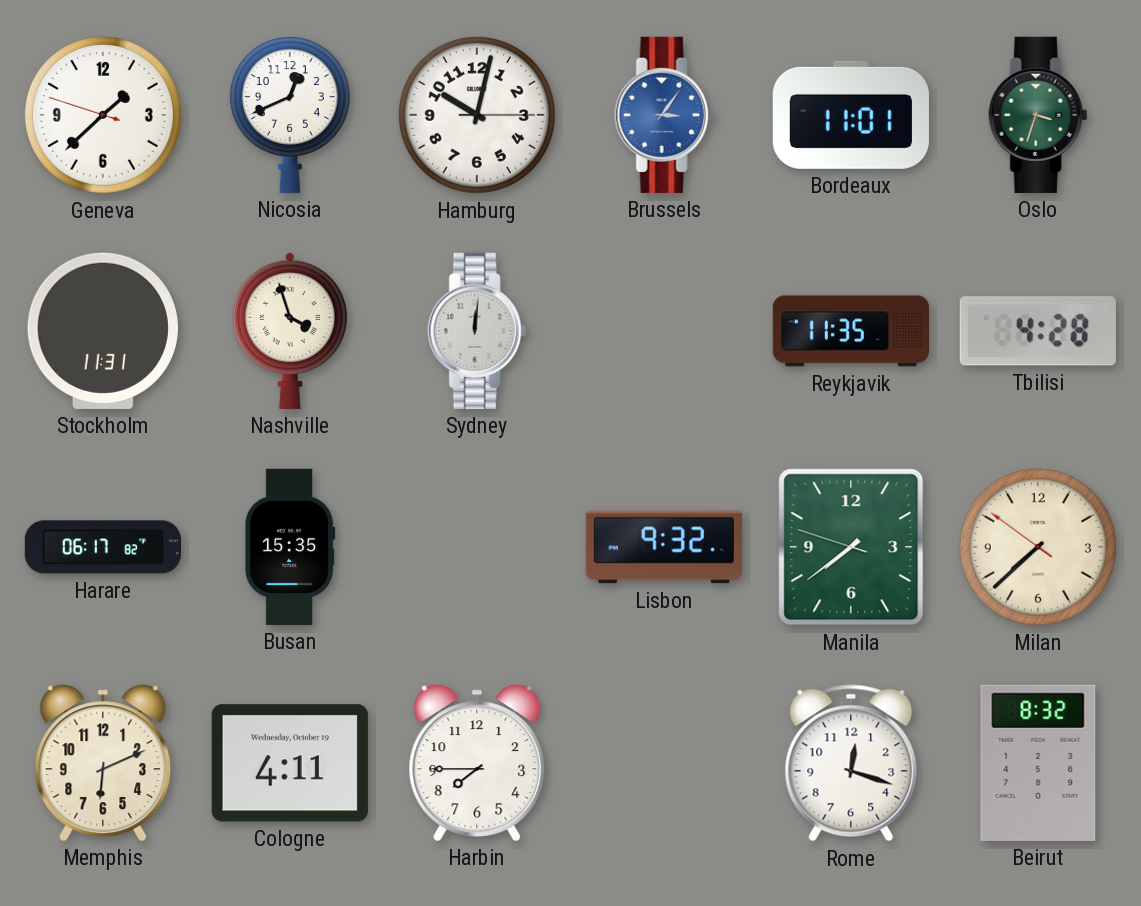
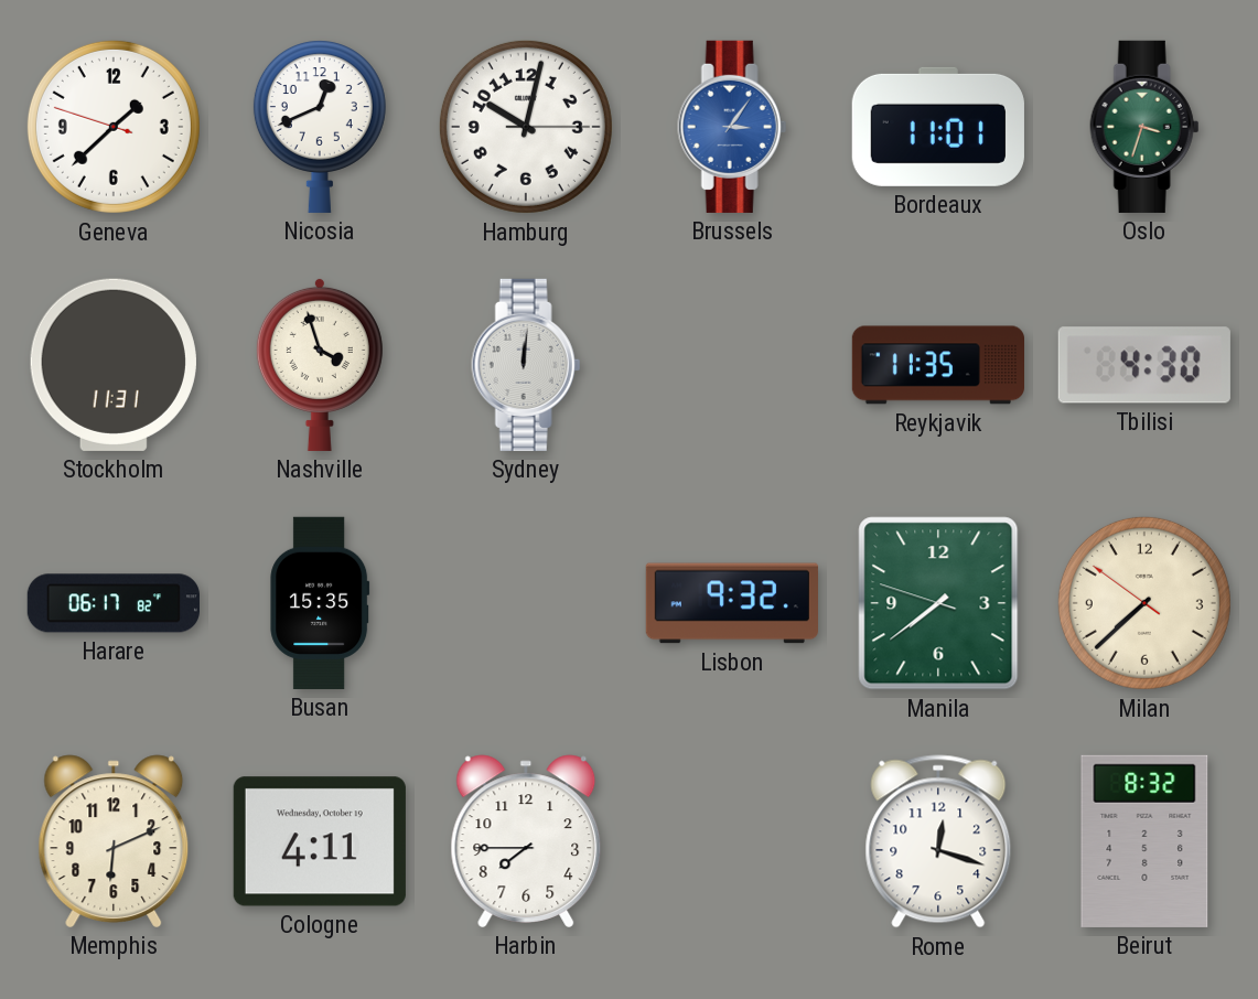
Tbilisi: 4:28 -> 4:30
